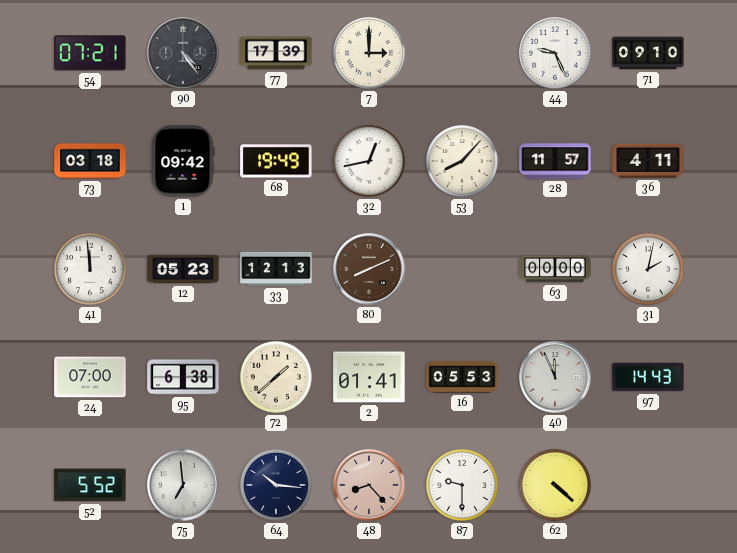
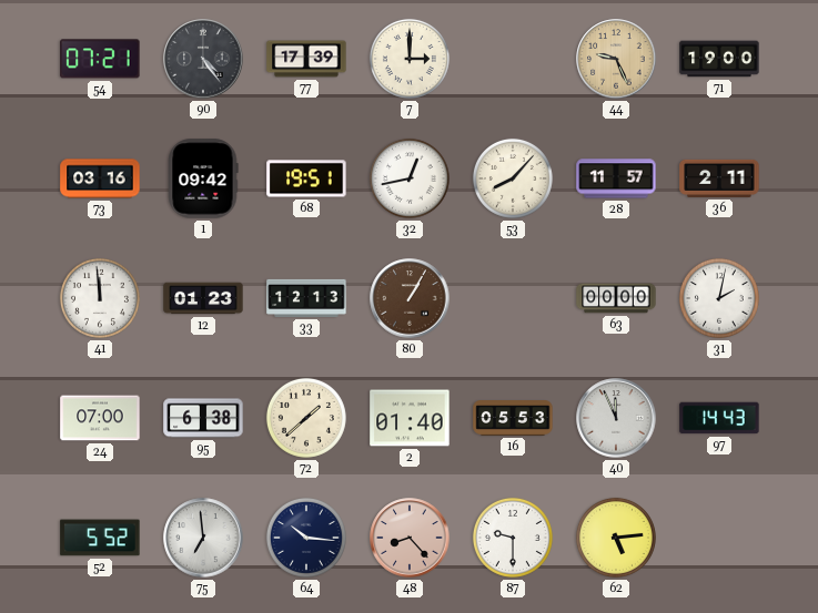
44 dial: white -> champagne
71: 09:10 -> 19:00
73: 03:18 -> 03:16
68: 19:49 -> 19:51
36: 4:11 -> 2:11
12: 05:23 -> 01:23
80: 8:11 -> 1:05
2: 01:41 -> 01:40
62: 4:22 -> 5:14
